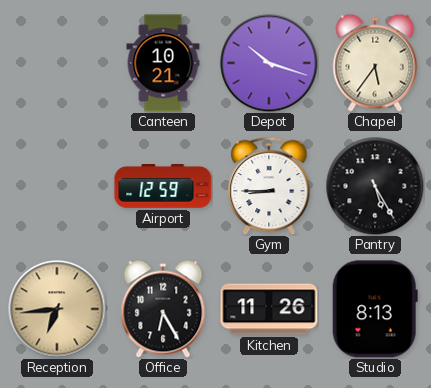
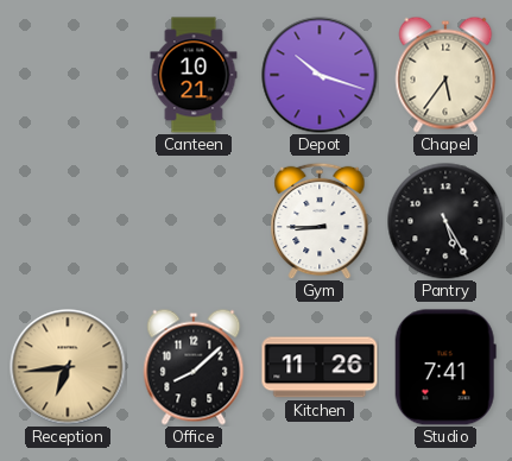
Airport: 12:59 -> none
Office: 6:25 -> 8:08
Studio: 8:13 -> 7:41
